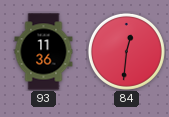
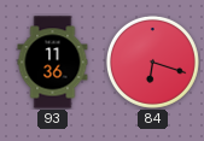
84: 12:31 -> 6:18
